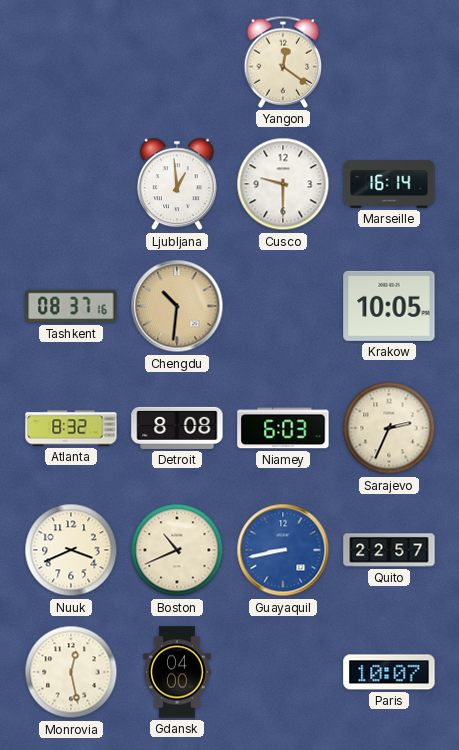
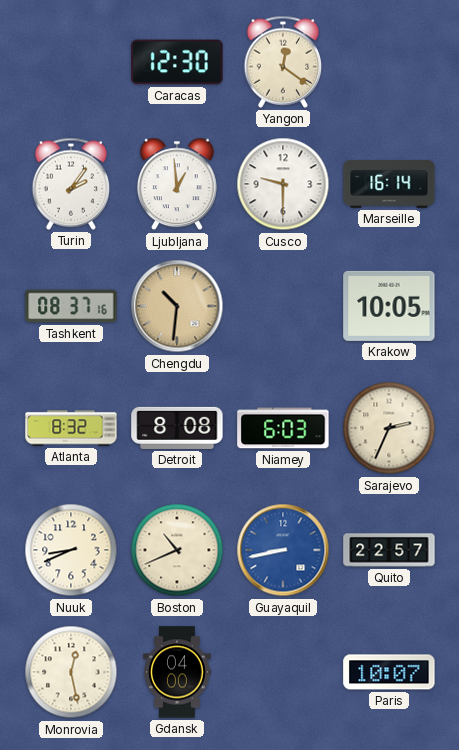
Caracas: none -> 12:30
Turin: none -> 2:06
Nuuk: 3:41 -> 8:41
